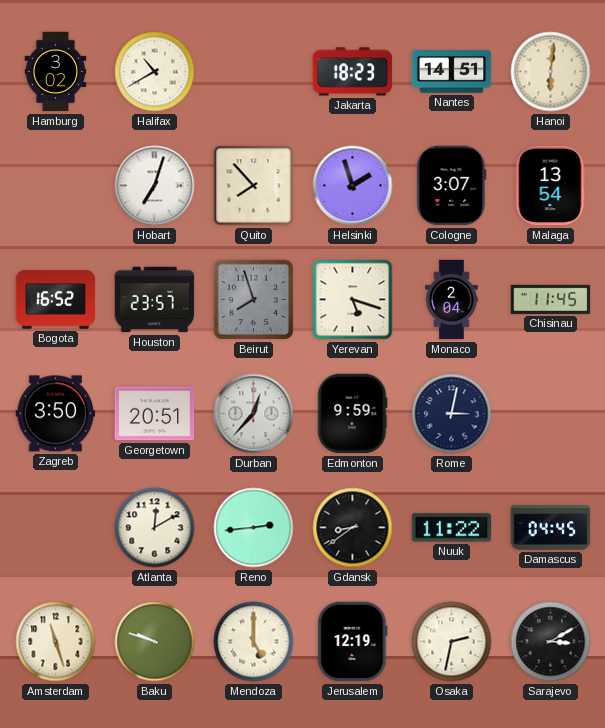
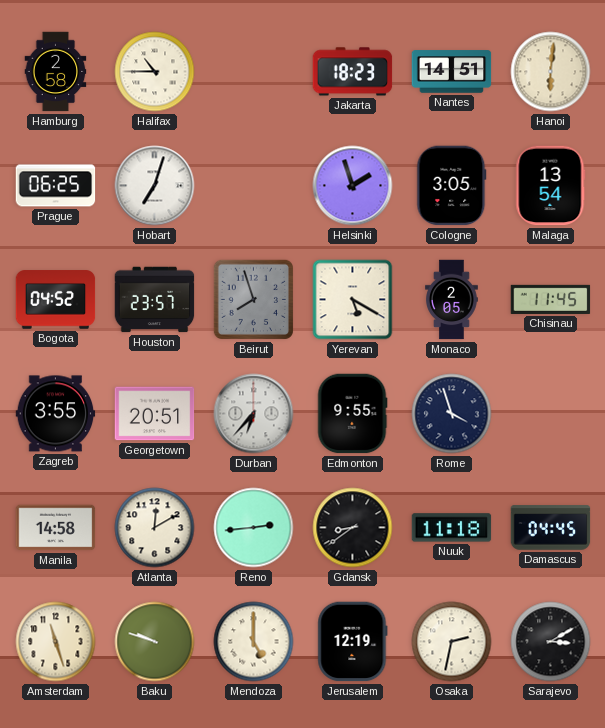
Hamburg: 3:02 -> 2:58
Halifax: 10:40 -> 10:45
Prague: none -> 06:25
Quito: 7:53 -> none
Cologne: 3:07 -> 3:05
Bogota: 16:52 -> 04:52
Yerevan: 5:18 -> 5:20
Monaco: 2:04 -> 2:05
Zagreb: 3:50 -> 3:55
Durban: 12:37 -> 6:37
Edmonton: 9:59 -> 9:55
Rome: 3:02 -> 3:57
Manila: none -> 14:58
Nuuk: 11:22 -> 11:18
